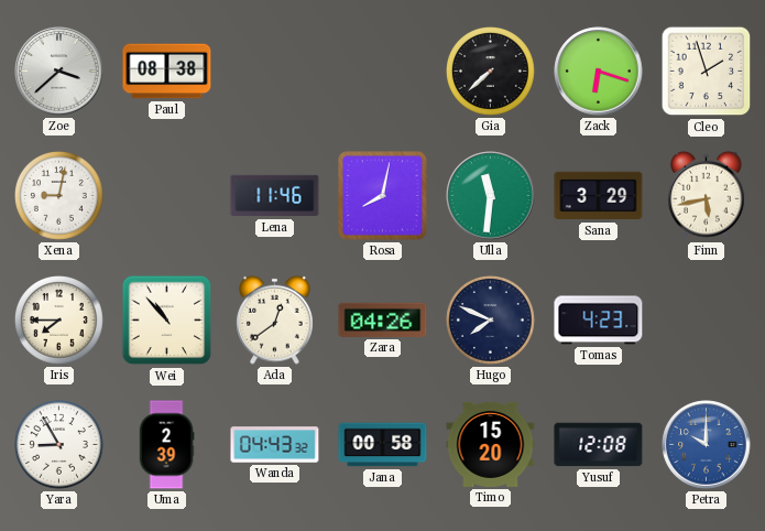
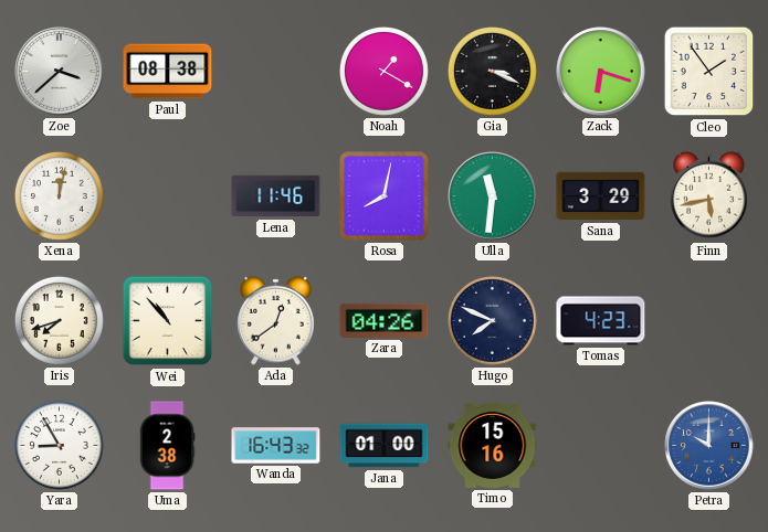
Noah: none -> 1:20
Gia: 7:38 -> 3:19
Cleo: 1:57 -> 1:54
Xena: 9:02 -> 12:02
Iris: 7:45 -> 7:42
Uma: 2:39 -> 2:38
Wanda: 04:43 -> 16:43
Jana: 00:58 -> 01:00
Timo: 15:20 -> 15:16
Yusuf: 12:08 -> none
